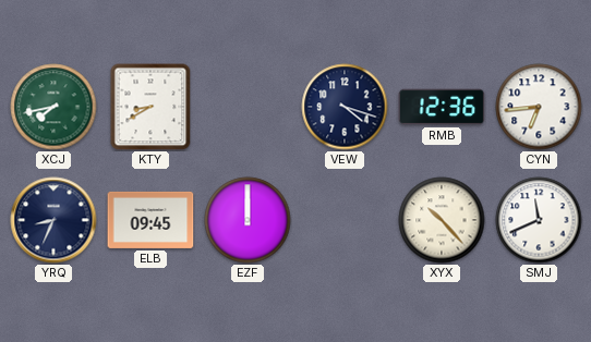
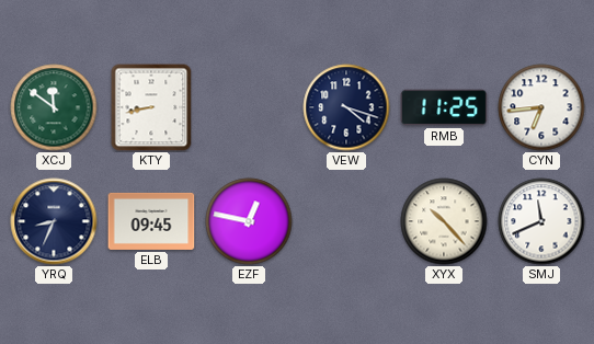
XCJ: 7:43 -> 11:51
KTY: 8:40 -> 8:43
RMB: 12:36 -> 11:25
EZF: 12:00 -> 12:47
